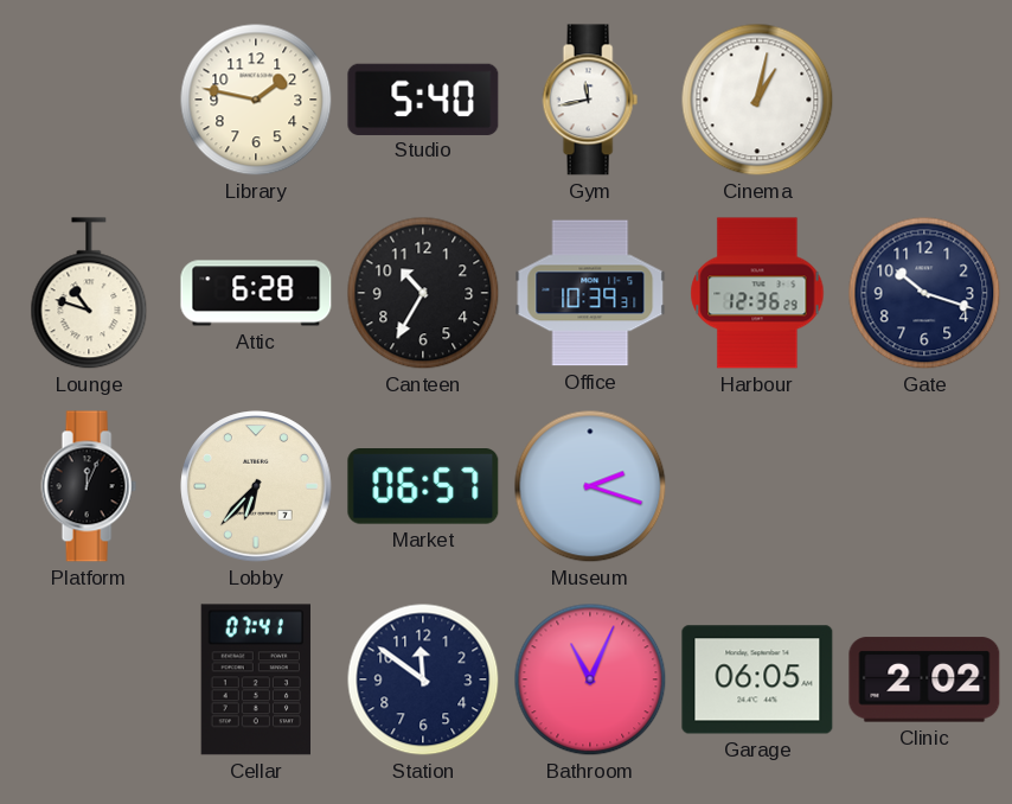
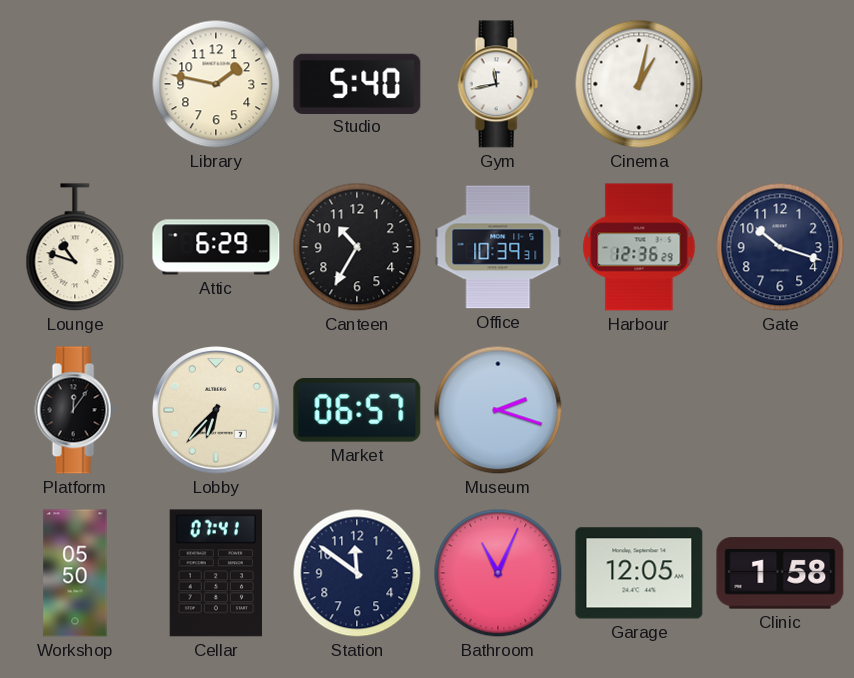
Attic: 6:28 -> 6:29
Platform: 12:04 -> 12:06
Workshop: none -> 05:50
Garage: 06:05 -> 12:05
Clinic: 2:02 -> 1:58
